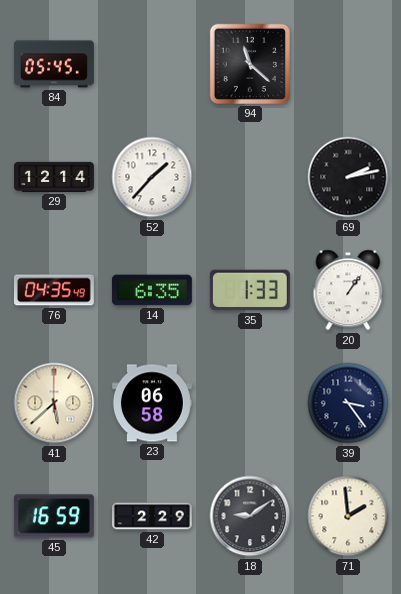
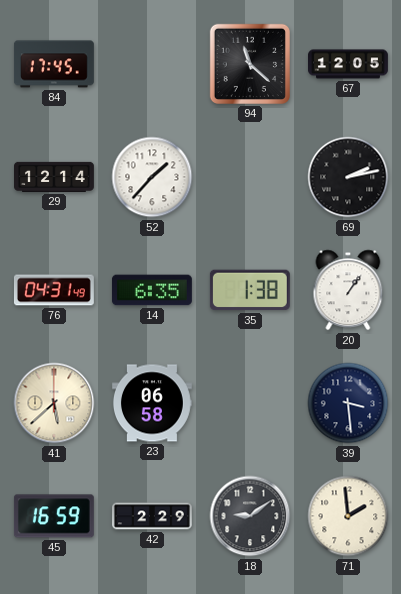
84: 05:45 -> 17:45
67: none -> 12:05
76: 04:35 -> 04:31
35: 1:33 -> 1:38
39: 3:24 -> 3:29
